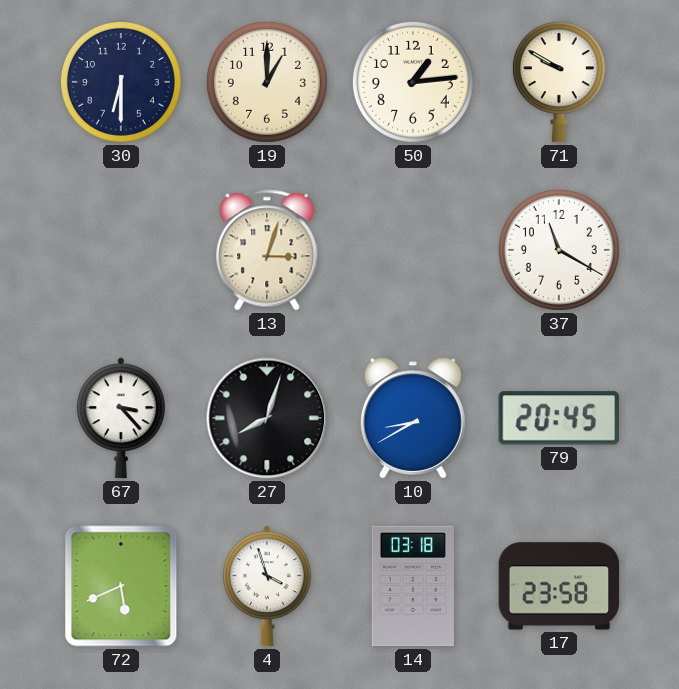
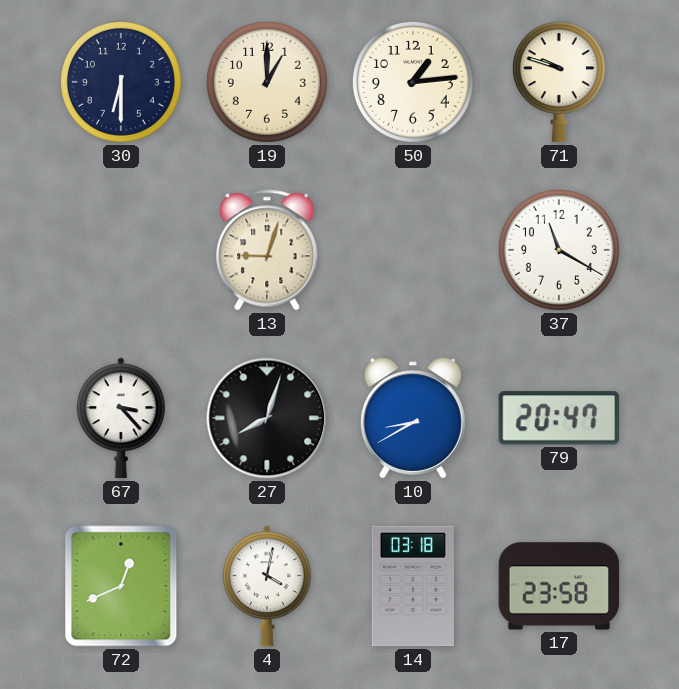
71: 9:50 -> 9:48
13: 3:03 -> 9:03
79: 20:45 -> 20:47
72: 5:41 -> 12:41
4: 3:57 -> 4:02
